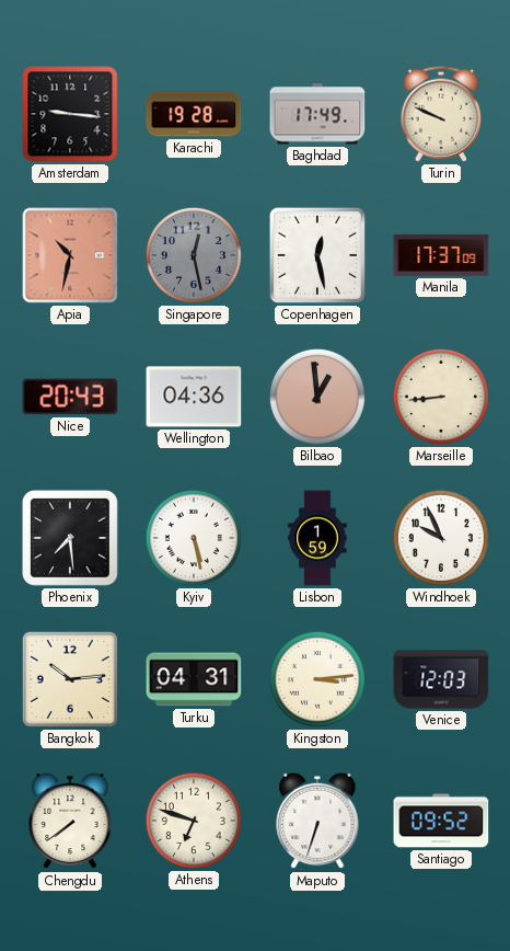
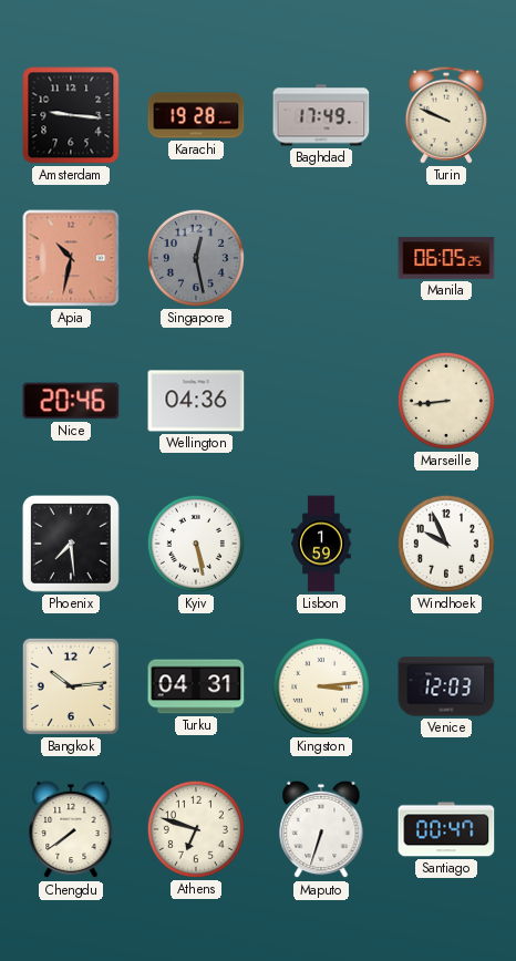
Copenhagen: 12:28 -> none
Manila: 17:37 -> 06:05
Nice: 20:43 -> 20:46
Bilbao: 12:59 -> none
Santiago: 09:52 -> 00:47
